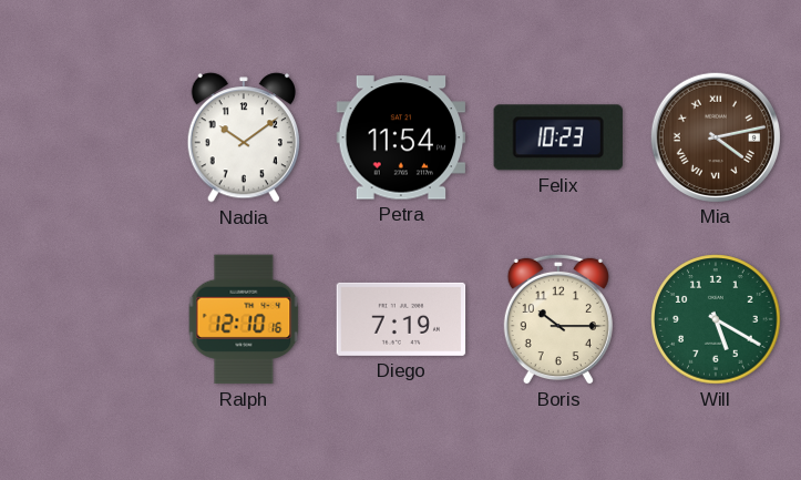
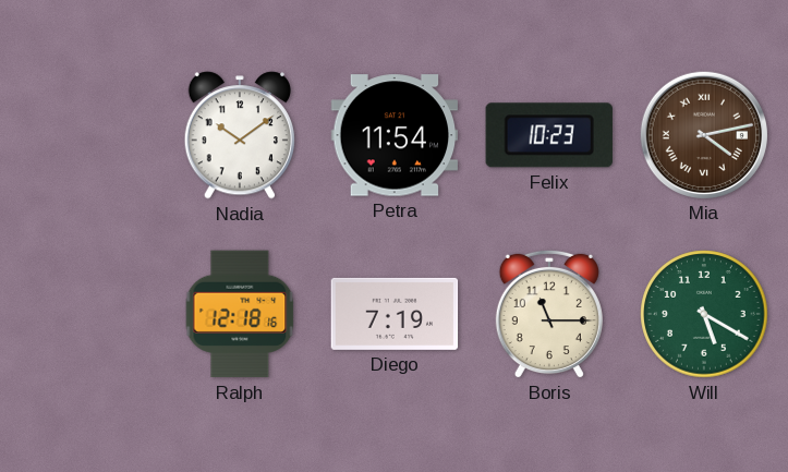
Ralph: 12:10 -> 12:18
Boris: 10:15 -> 11:15
